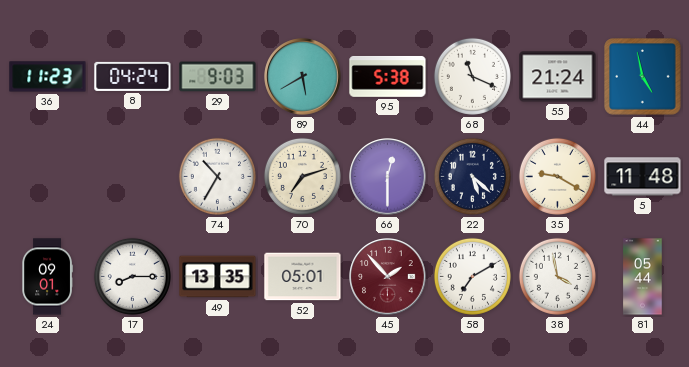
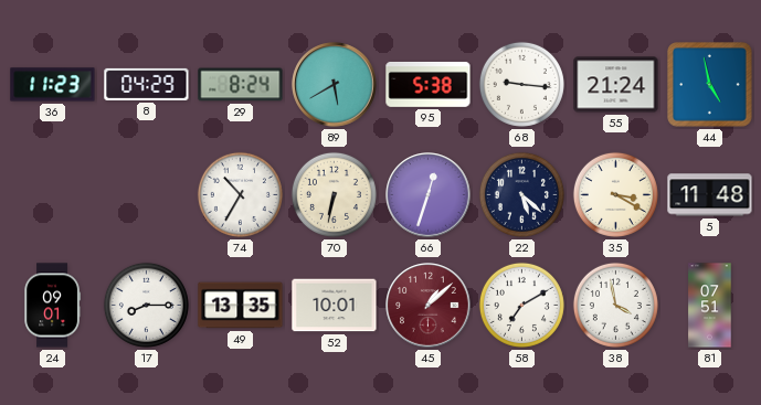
8: 04:24 -> 04:29
29: 9:03 -> 8:24
68: 11:19 -> 9:16
70: 7:12 -> 6:32
66: 12:30 -> 12:33
35: 9:20 -> 3:20
52: 05:01 -> 10:01
45: 1:53 -> 1:08
81: 05:44 -> 07:51
